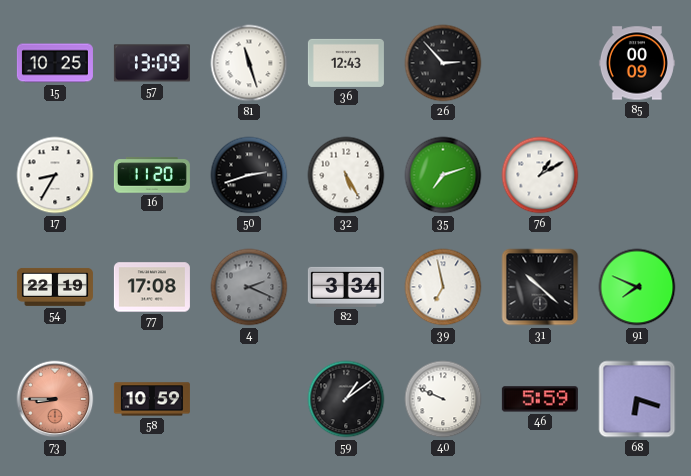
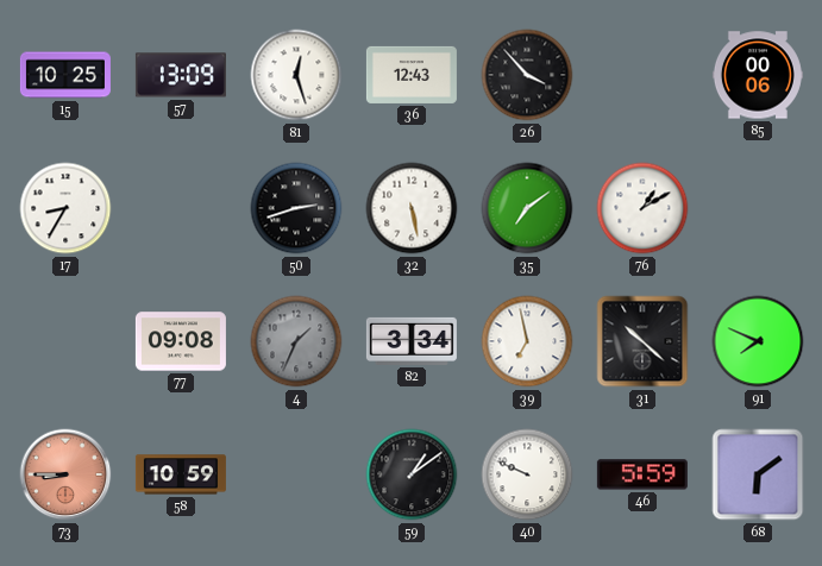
81: 11:27 -> 12:27
26: 2:53 -> 3:53
85: 00:09 -> 00:06
16: 11:20 -> none
32: 5:25 -> 5:28
35: 7:12 -> 7:09
54: 22:19 -> none
77: 17:08 -> 09:08
4: 2:19 -> 1:34
68: 6:18 -> 6:09
